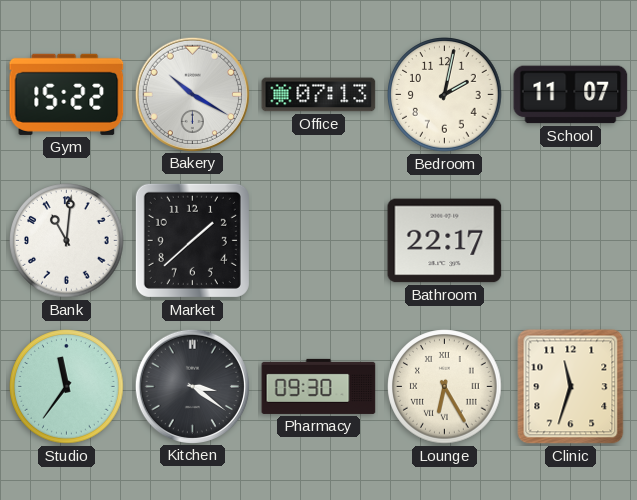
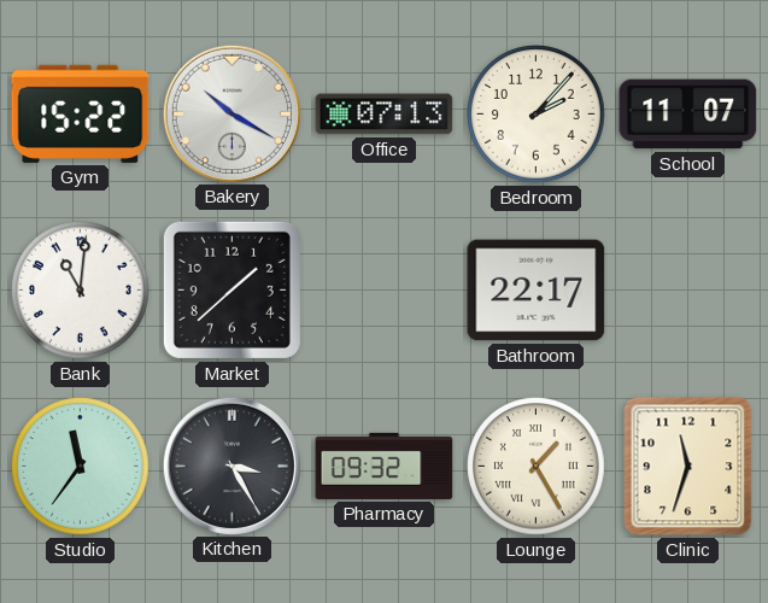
Bedroom: 2:02 -> 2:07
Kitchen: 3:21 -> 3:25
Pharmacy: 09:30 -> 09:32
Lounge: 6:25 -> 1:25
